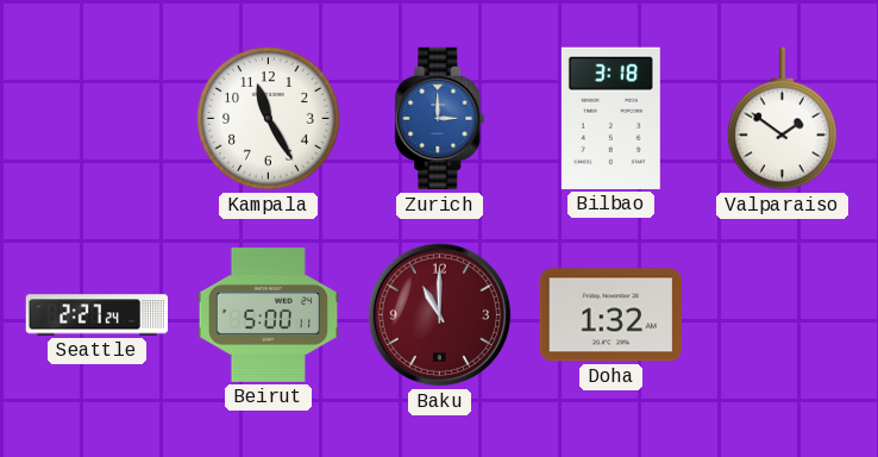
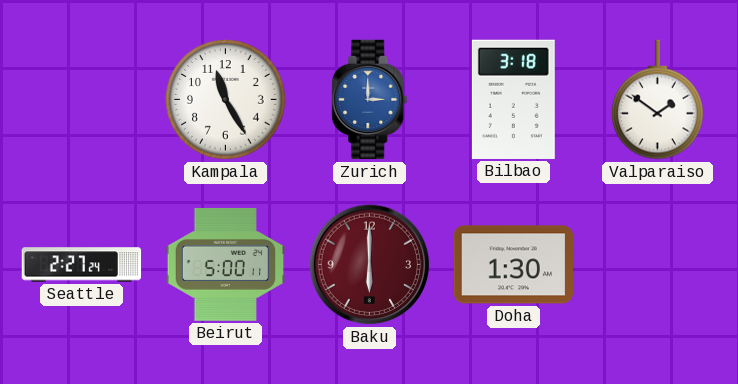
Baku: 11:00 -> 6:00
Doha: 1:32 -> 1:30
